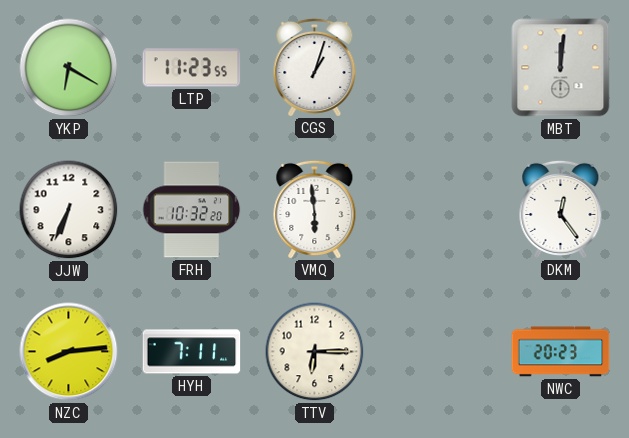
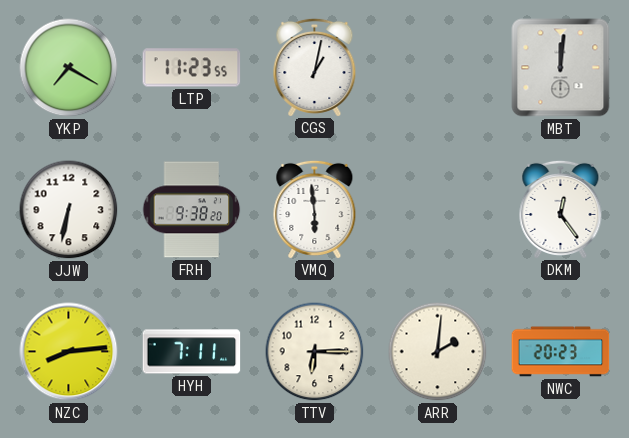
YKP: 6:20 -> 7:20
CGS: 1:03 -> 1:02
JJW: 6:34 -> 6:32
FRH: 10:32 -> 9:38
ARR: none -> 2:01
